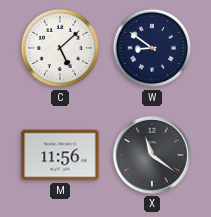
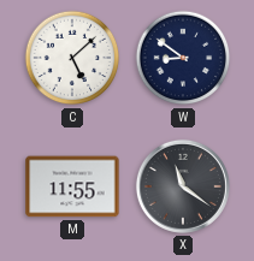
M: 11:56 -> 11:55
